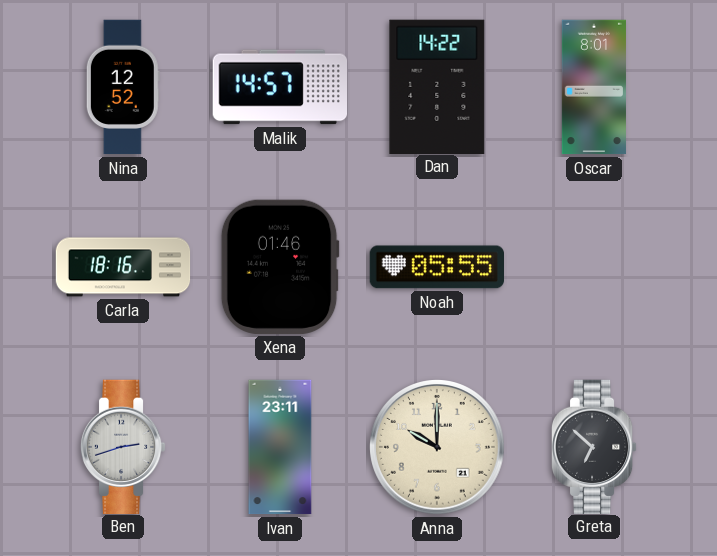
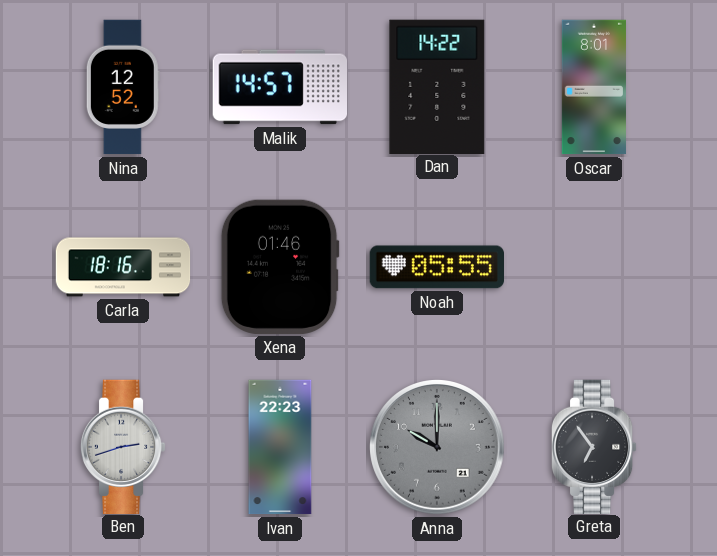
Ivan: 23:11 -> 22:23
Anna dial: cream -> grey
Greta: 6:52 -> 6:54
